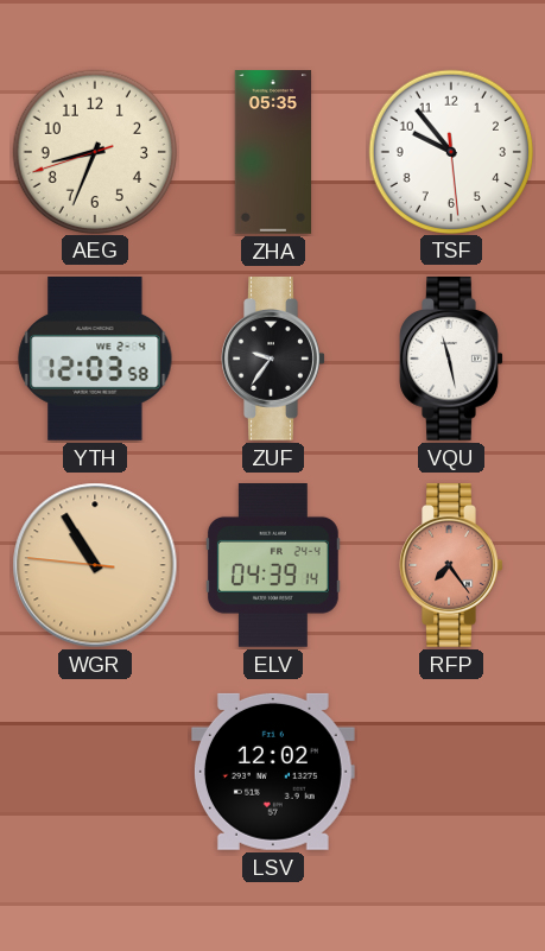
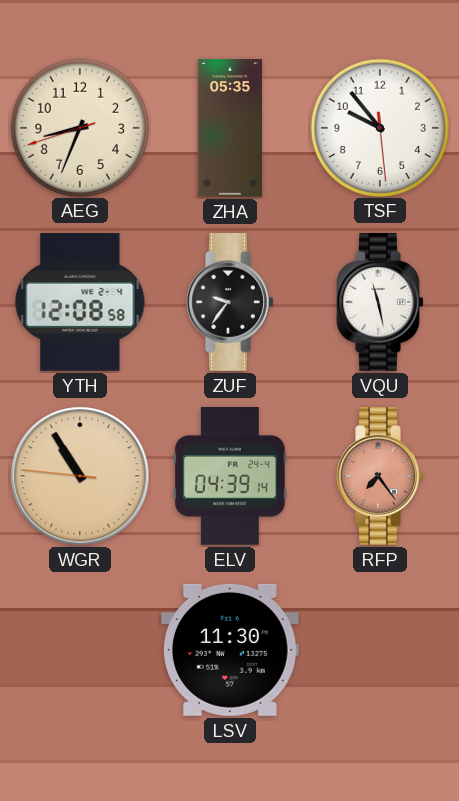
YTH: 12:03 -> 12:08
LSV: 12:02 -> 11:30
